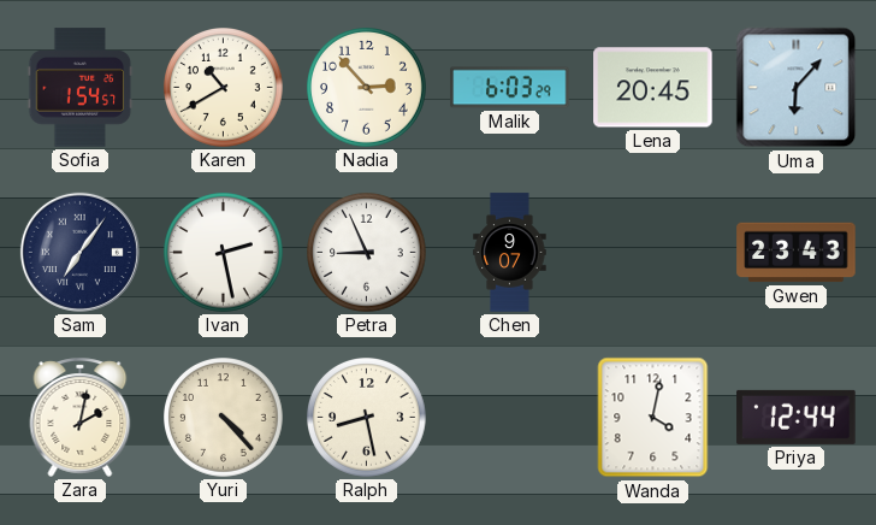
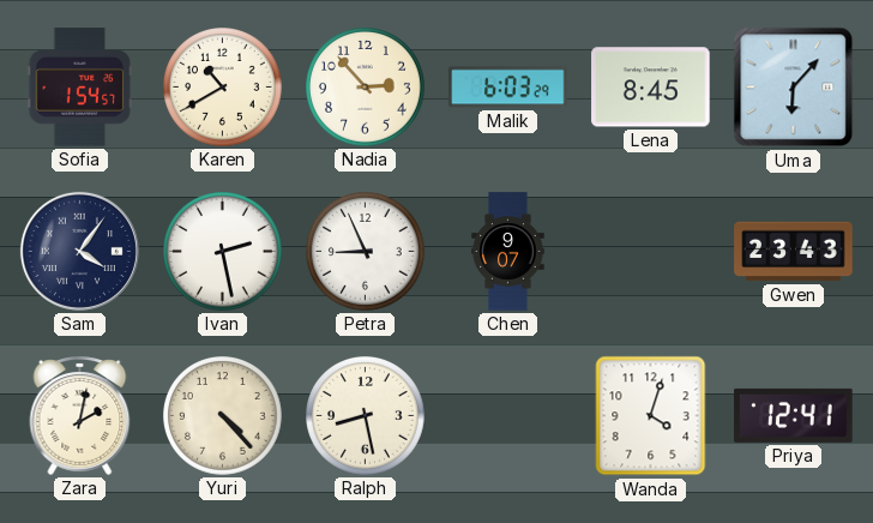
Lena: 20:45 -> 8:45
Sam: 7:06 -> 4:06
Wanda: 4:02 -> 4:03
Priya: 12:44 -> 12:41
